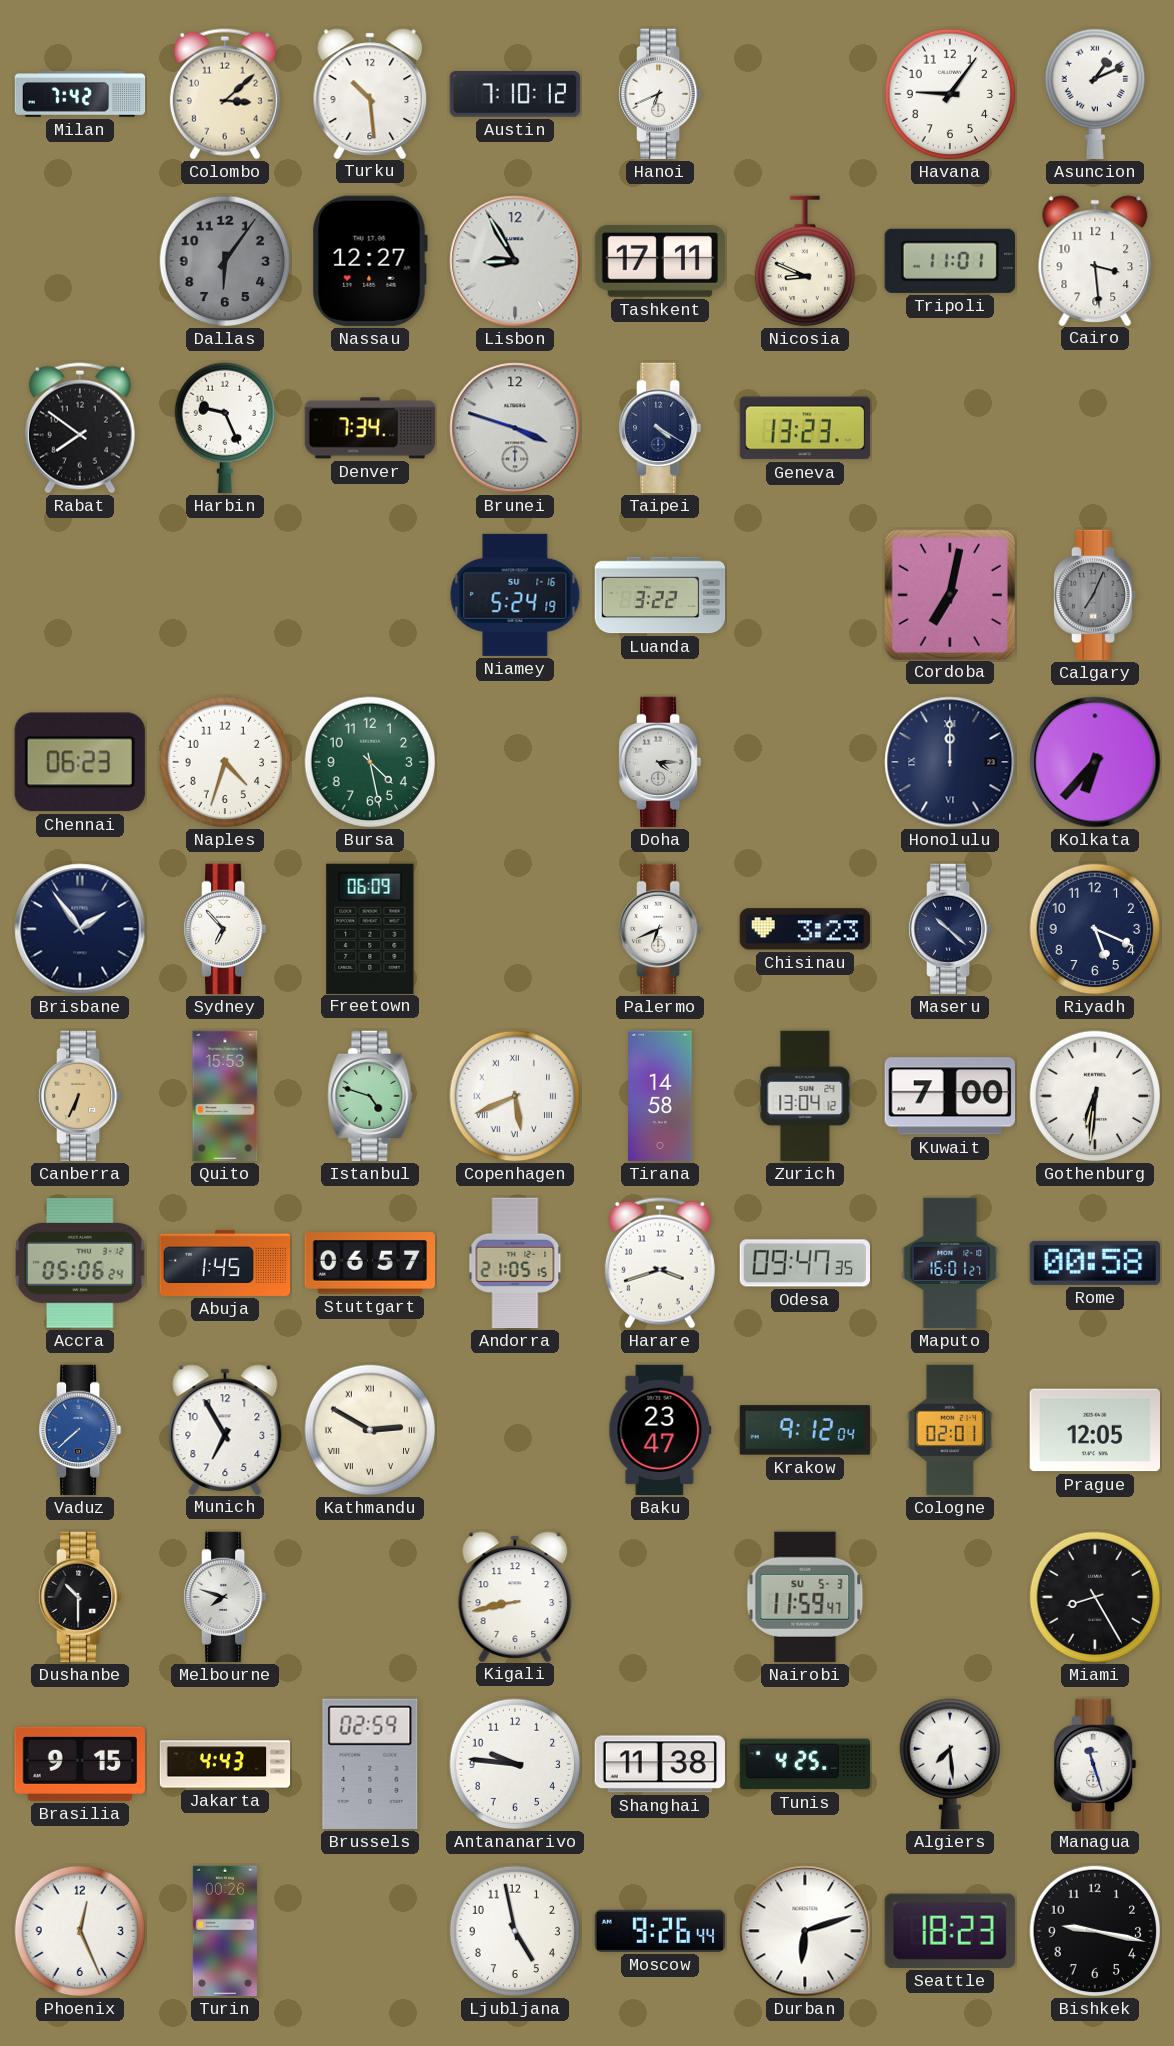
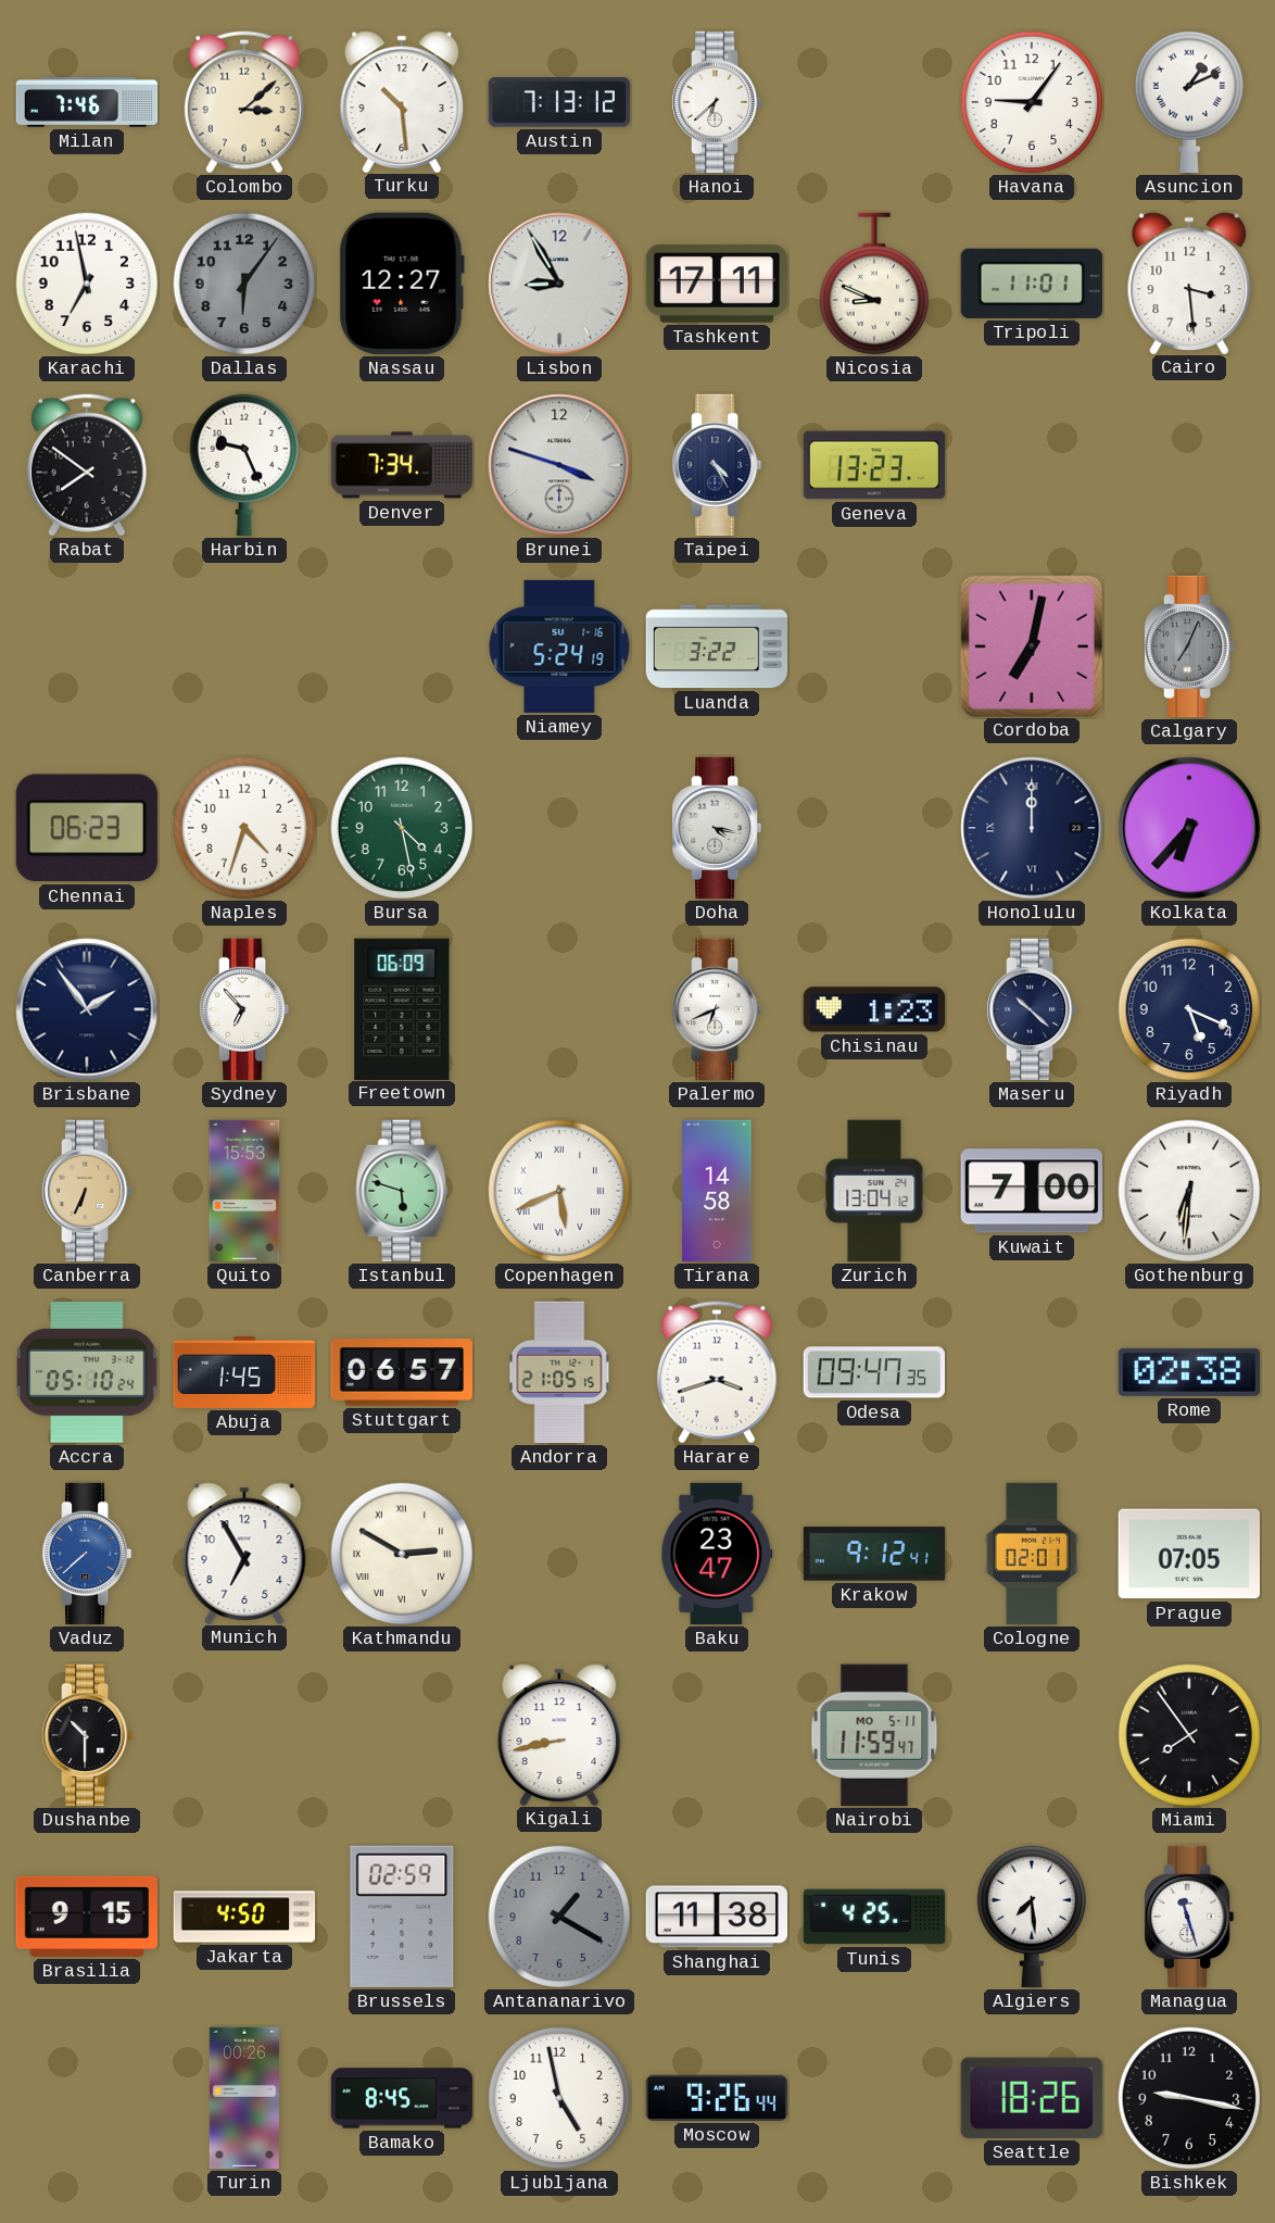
Milan: 7:42 -> 7:46
Austin: 7:10 -> 7:13
Hanoi: 6:41 -> 6:38
Karachi: none -> 6:58
Taipei: 4:20 -> 4:25
Doha: 4:15 -> 4:17
Chisinau: 3:23 -> 1:23
Istanbul: 4:48 -> 5:48
Accra: 05:06 -> 05:10
Maputo: 16:01 -> none
Rome: 00:58 -> 02:38
Krakow: 9:12:04 -> 9:12:41
Prague: 12:05 -> 07:05
Melbourne: 7:48 -> none
Nairobi date: SU 5-3 -> MO 5-11
Miami: 8:25 -> 7:54
Jakarta: 4:43 -> 4:50
Antananarivo: 9:46 -> 1:20
Antananarivo dial: white -> grey
Phoenix: 12:26 -> none
Bamako: none -> 8:45
Durban: 6:12 -> none
Seattle: 18:23 -> 18:26
